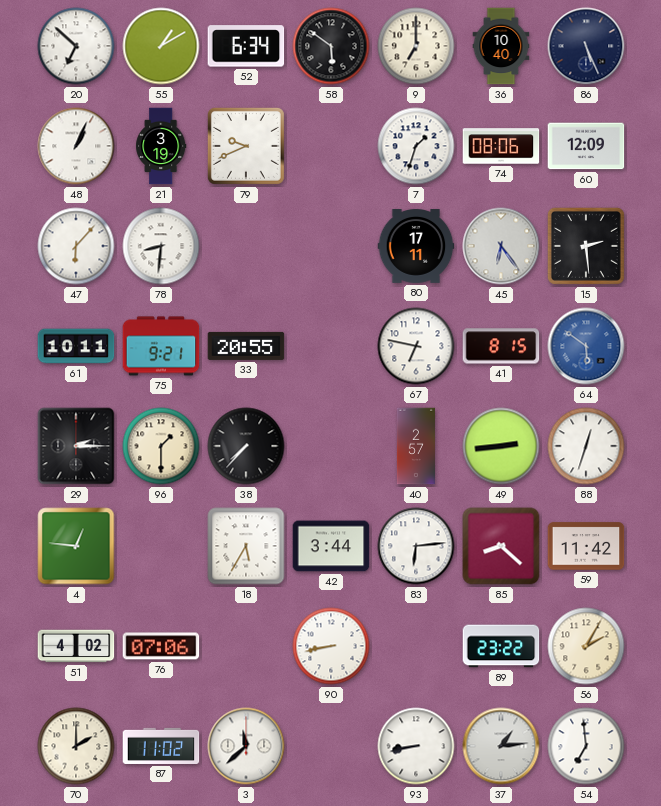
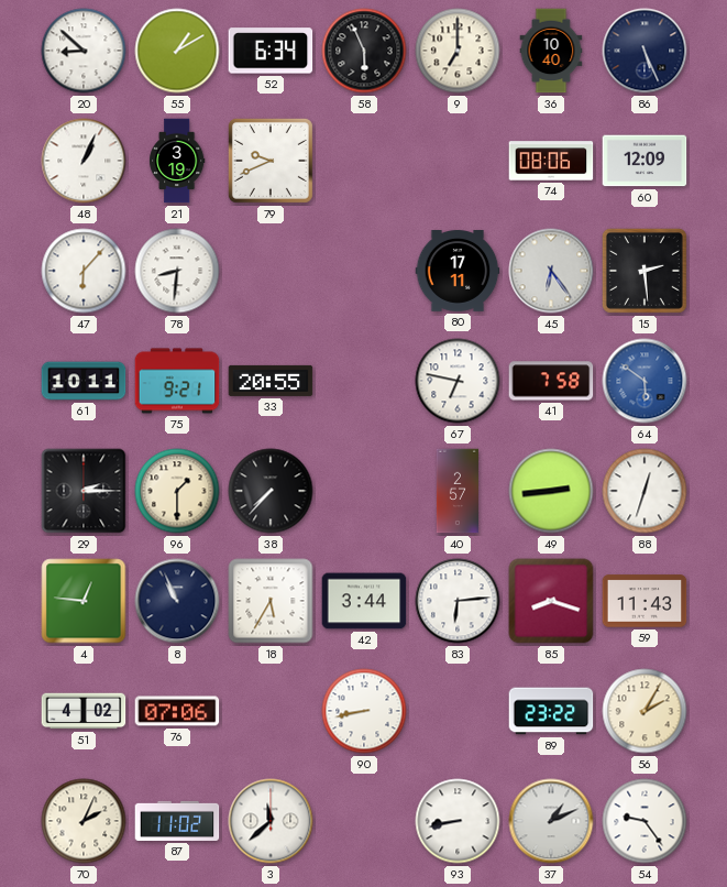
20: 6:52 -> 8:52
58: 5:51 -> 5:56
7: 1:33 -> none
41: 8:15 -> 7:58
8: none -> 10:56
85: 8:22 -> 8:18
59: 11:42 -> 11:43
70: 2:00 -> 2:04
37: 1:14 -> 1:11
54: 6:59 -> 9:24
